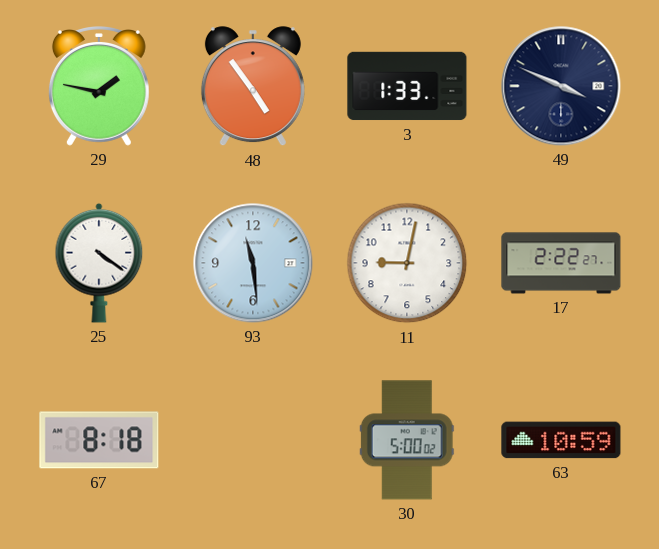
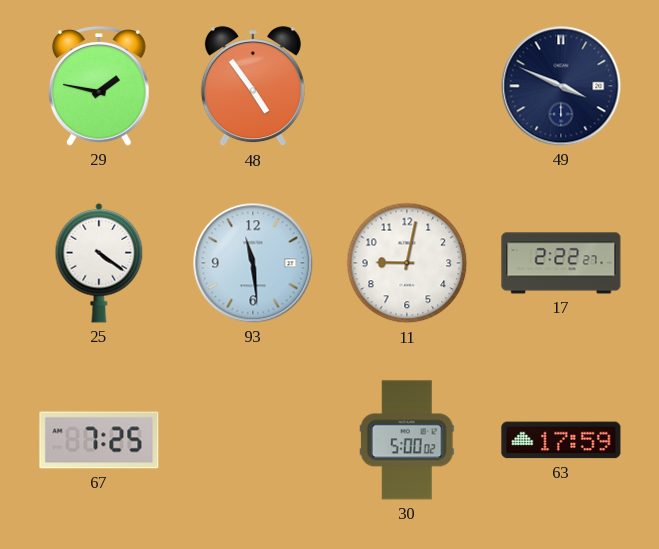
3: 1:33 -> none
67: 8:18 -> 7:25
63: 10:59 -> 17:59
